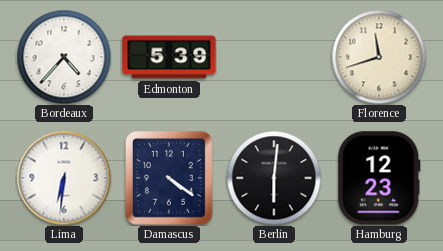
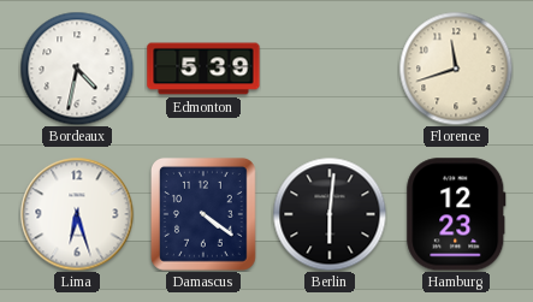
Bordeaux: 4:37 -> 4:32
Lima: 6:31 -> 6:27
